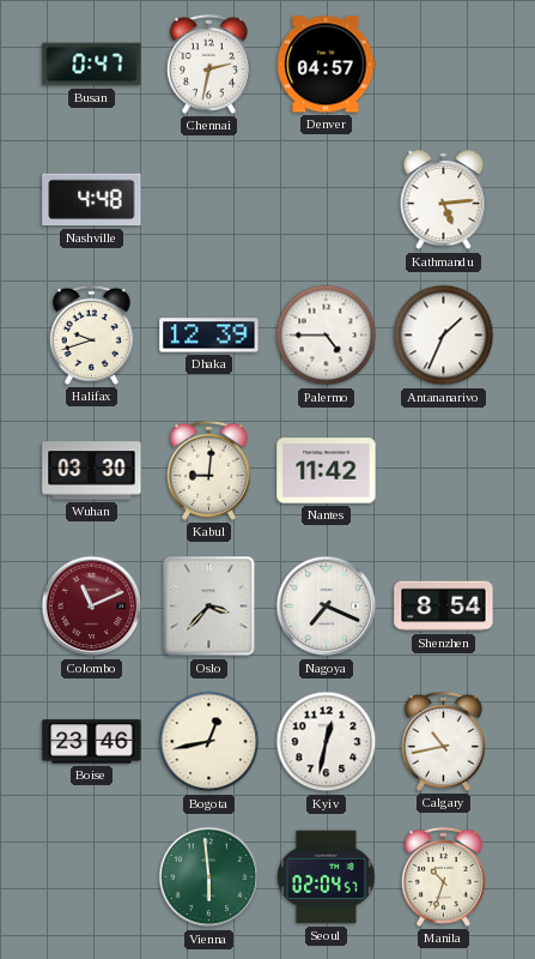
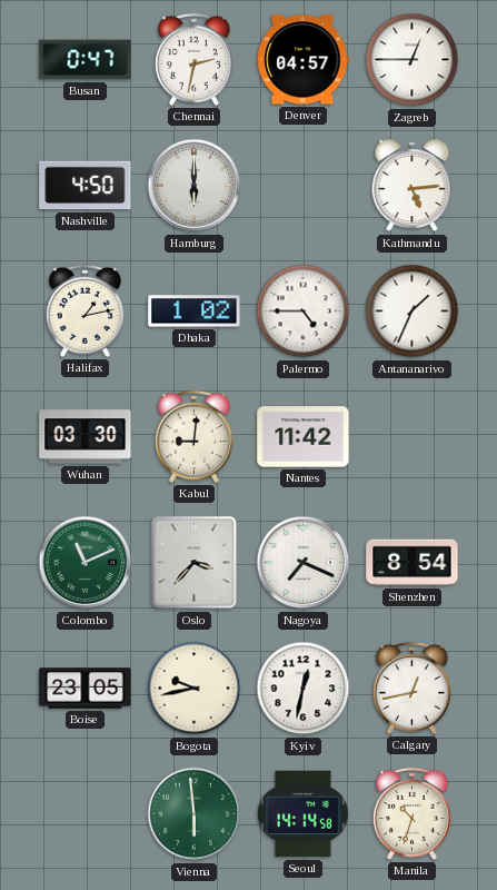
Zagreb: none -> 12:45
Nashville: 4:48 -> 4:50
Hamburg: none -> 6:00
Halifax: 9:42 -> 1:13
Dhaka: 12:39 -> 1:02
Colombo dial: burgundy -> green
Boise: 23:46 -> 23:05
Bogota: 12:43 -> 9:43
Calgary: 10:43 -> 12:43
Seoul: 02:04 -> 14:14
